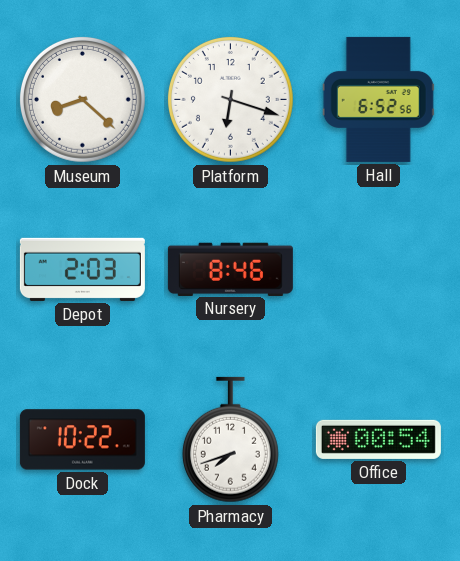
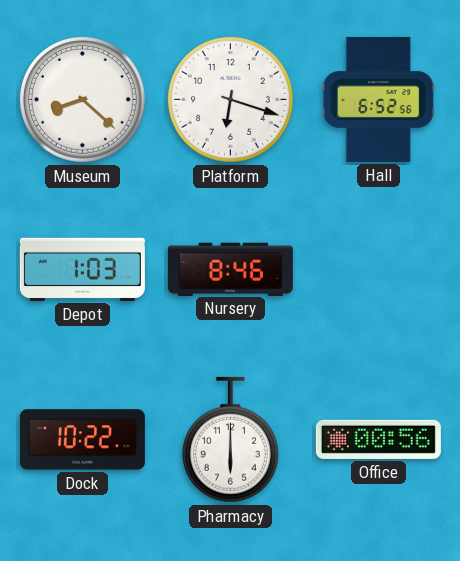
Depot: 2:03 -> 1:03
Pharmacy: 7:42 -> 6:00
Office: 00:54 -> 00:56
